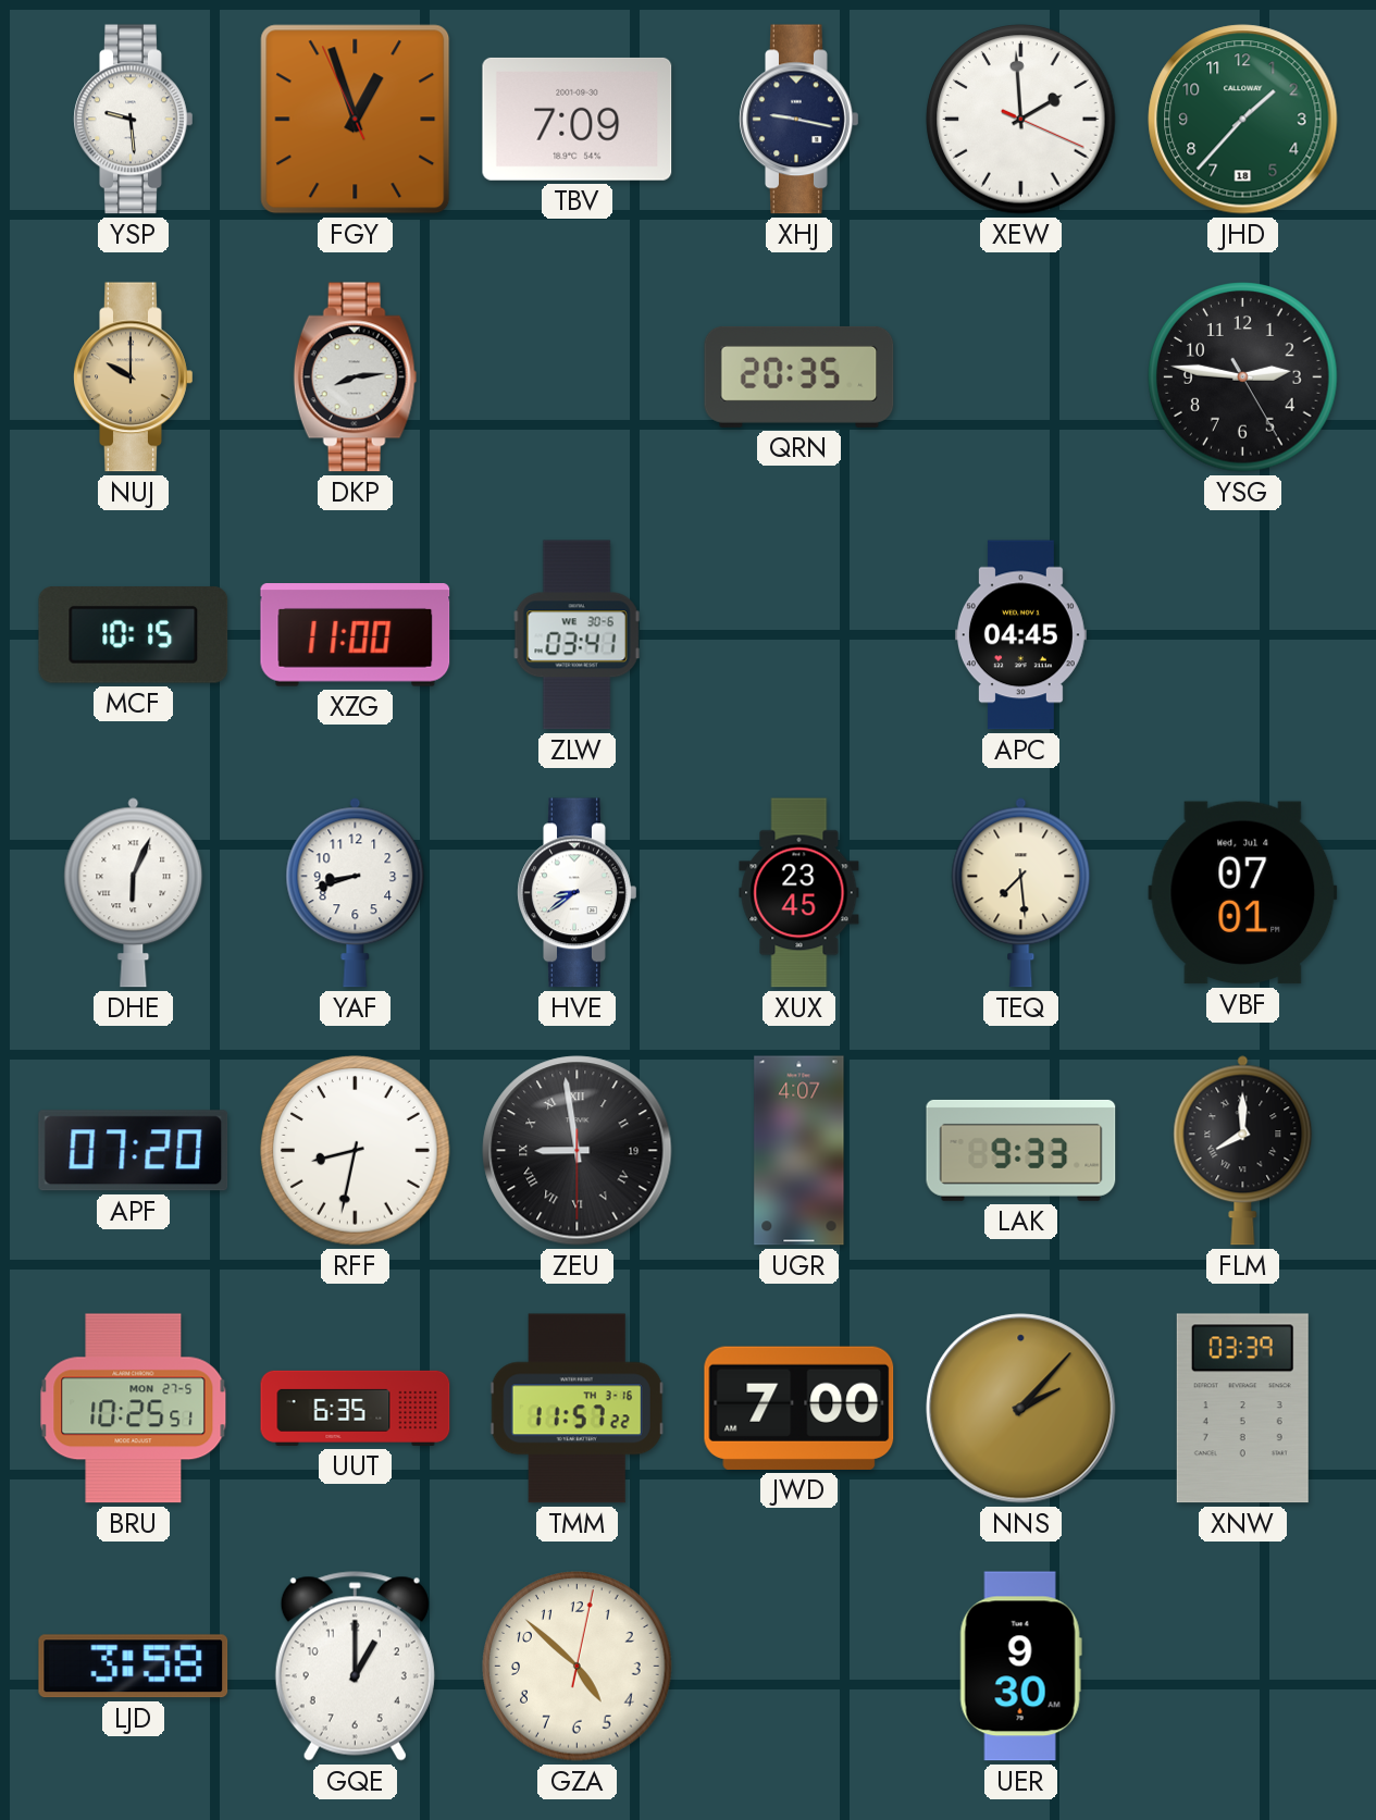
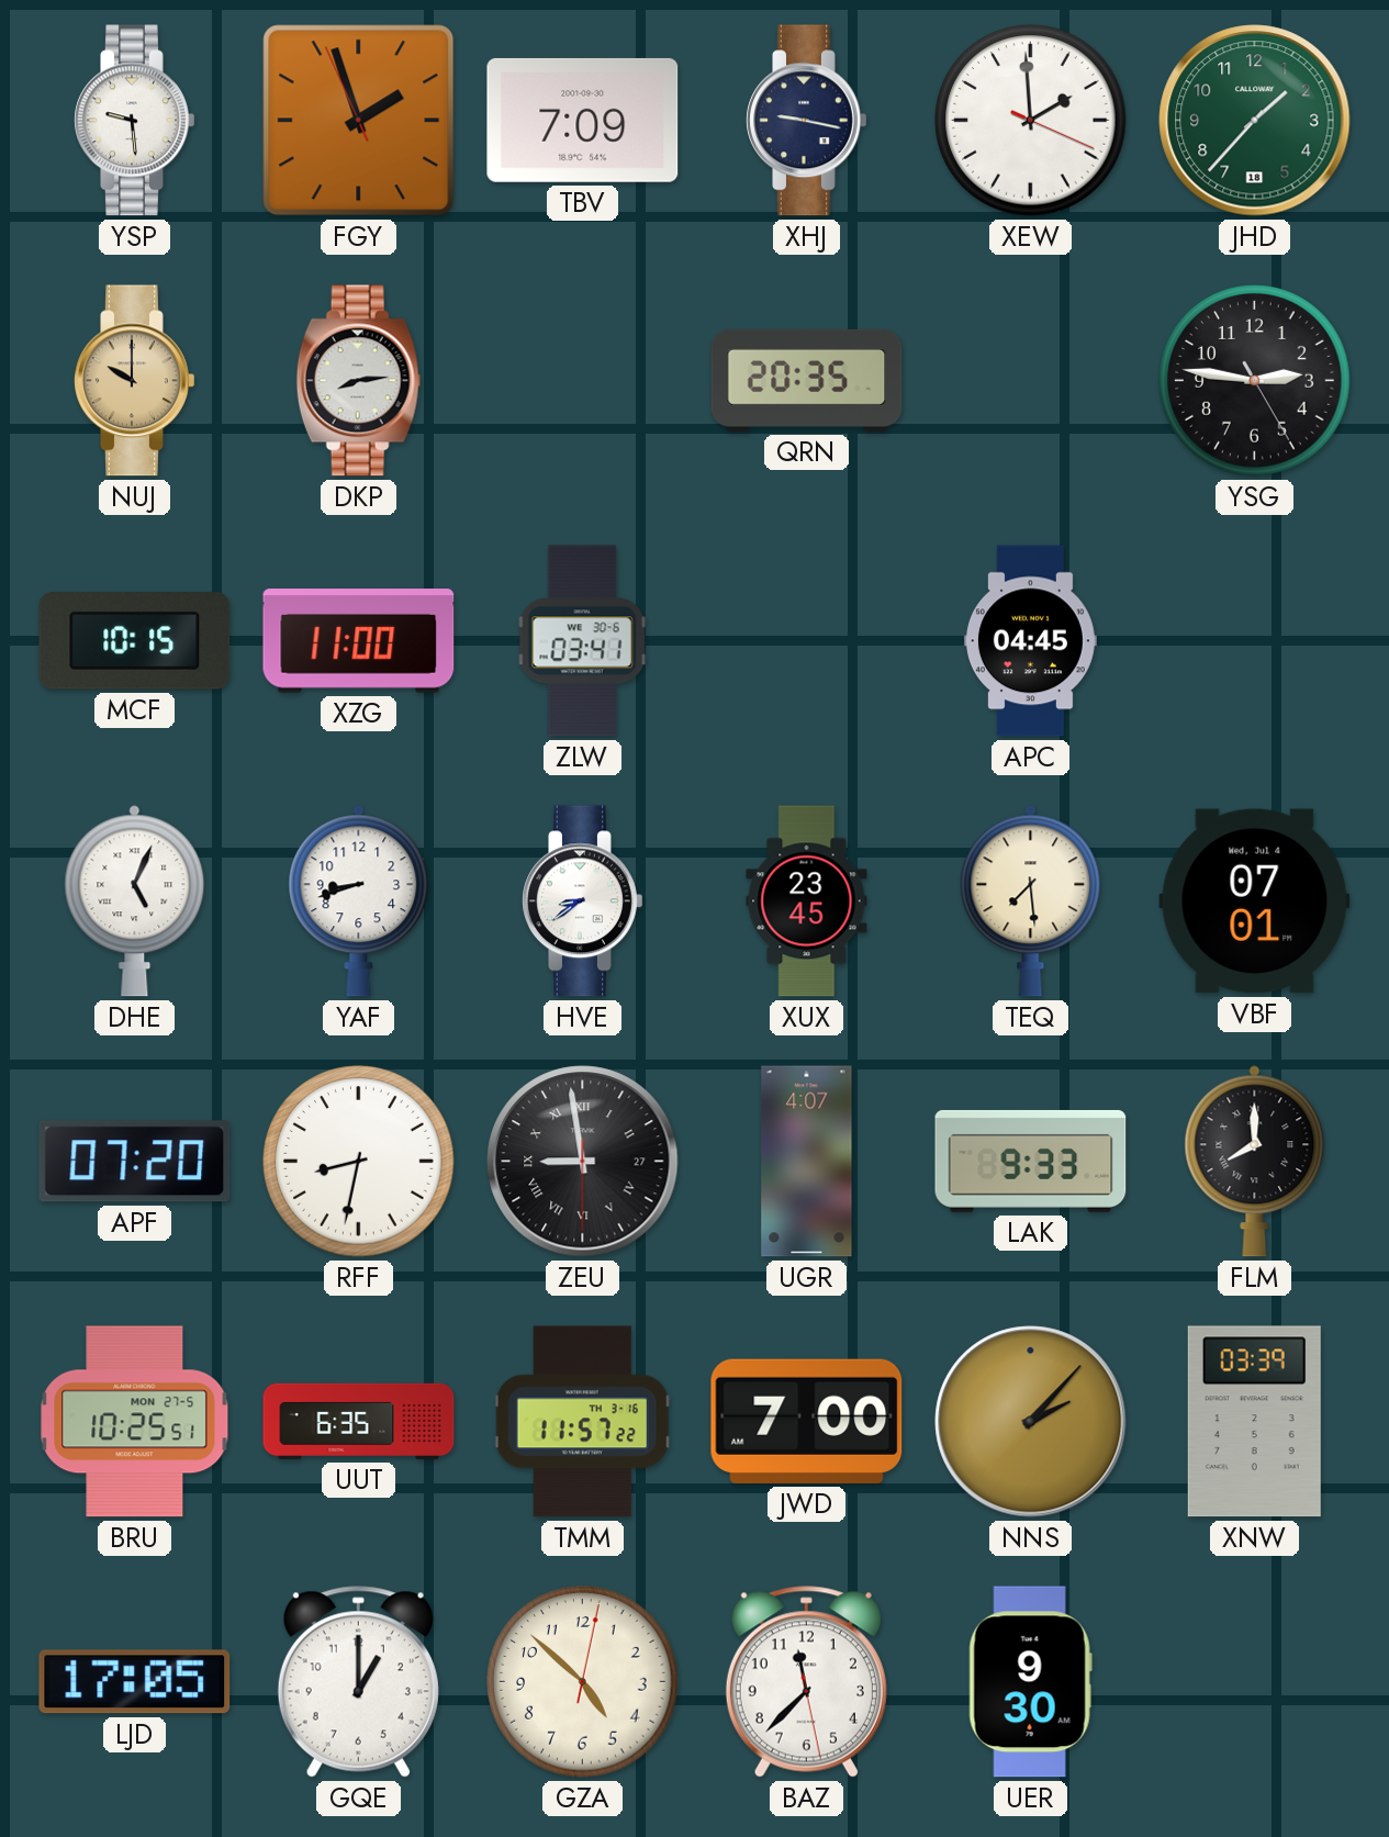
FGY: 12:56 -> 1:56
DHE: 6:04 -> 5:04
ZEU date: 19 -> 27
LJD: 3:58 -> 17:05
BAZ: none -> 11:37
